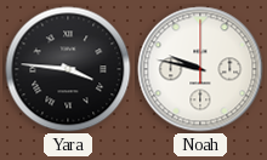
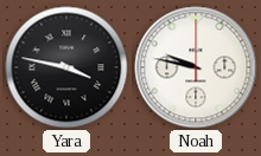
Yara: 3:46 -> 3:47
